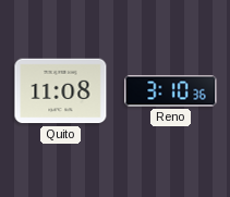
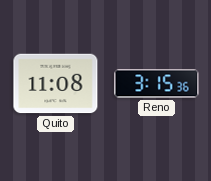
Reno: 3:10 -> 3:15
